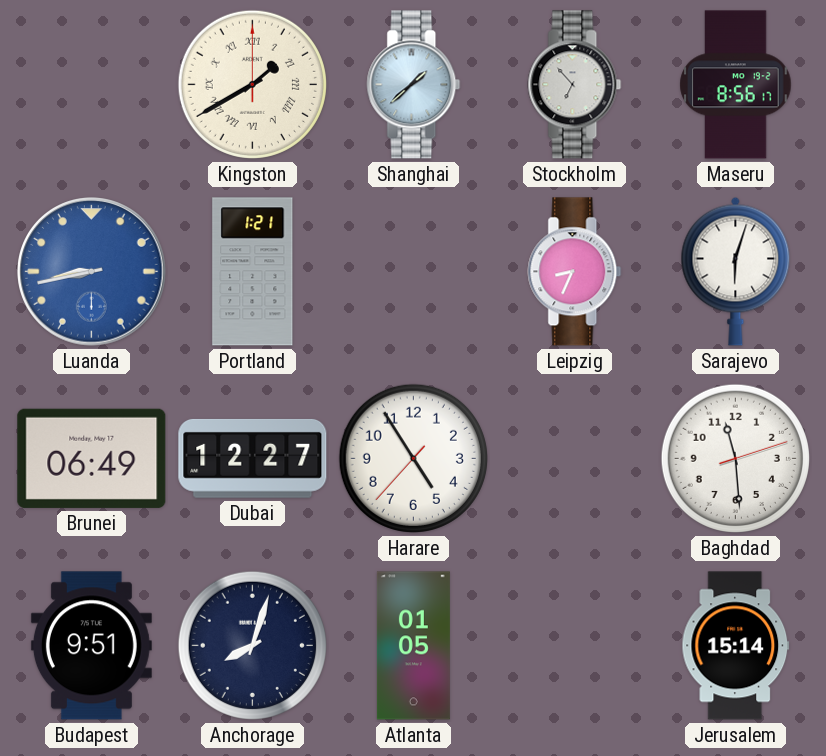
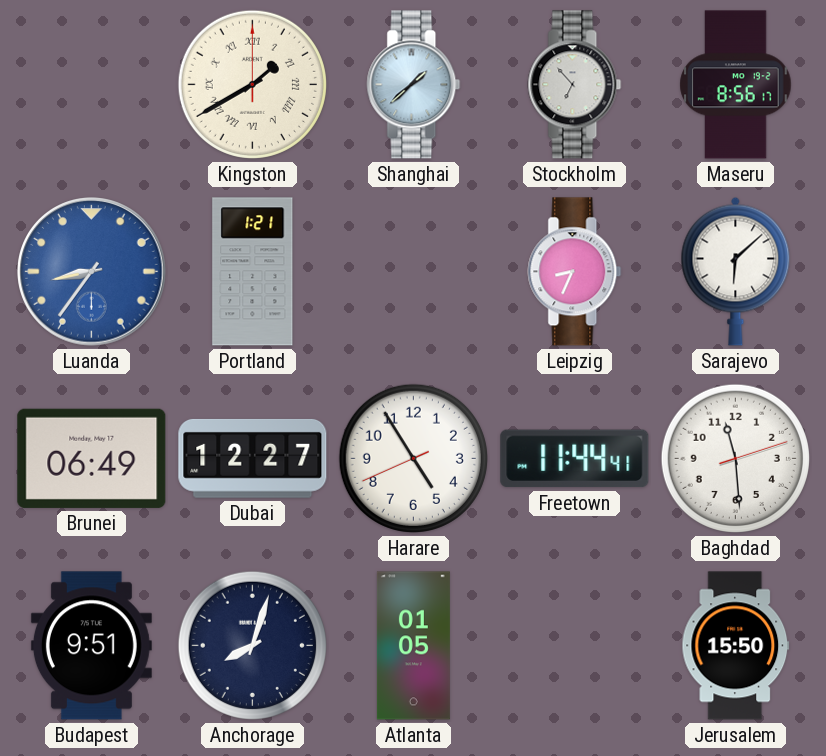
Luanda: 8:43 -> 8:36
Sarajevo: 6:03 -> 6:08
Harare: 4:54:37 -> 4:54:41
Freetown: none -> 11:44
Jerusalem: 15:14 -> 15:50
